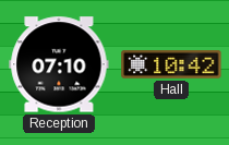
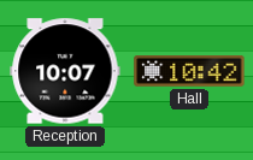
Reception: 07:10 -> 10:07
